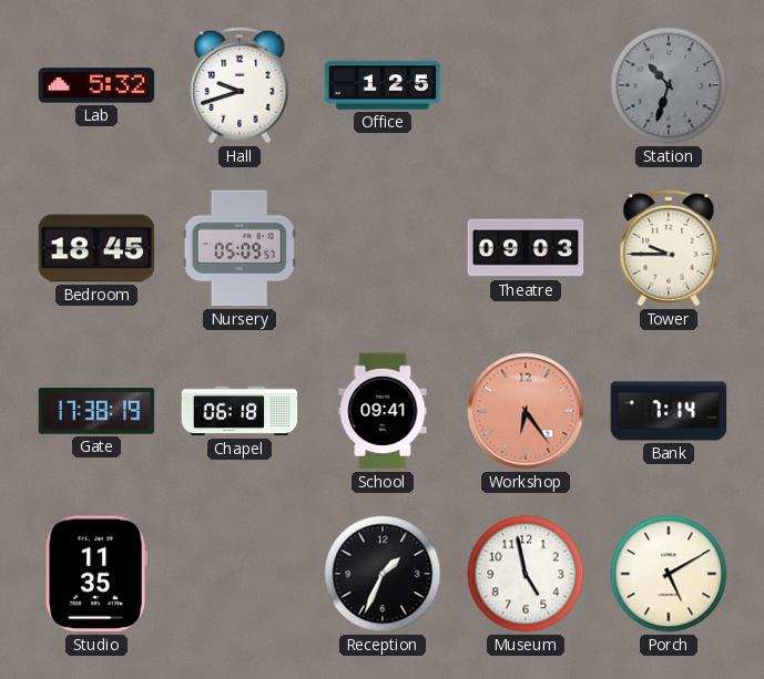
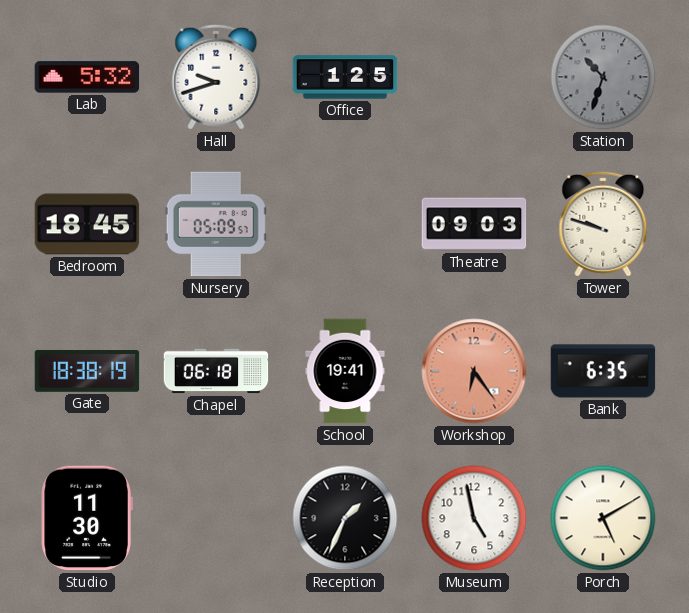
Tower: 9:45 -> 9:48
Gate: 17:38 -> 18:38
School: 09:41 -> 19:41
Bank: 7:14 -> 6:35
Studio: 11:35 -> 11:30
